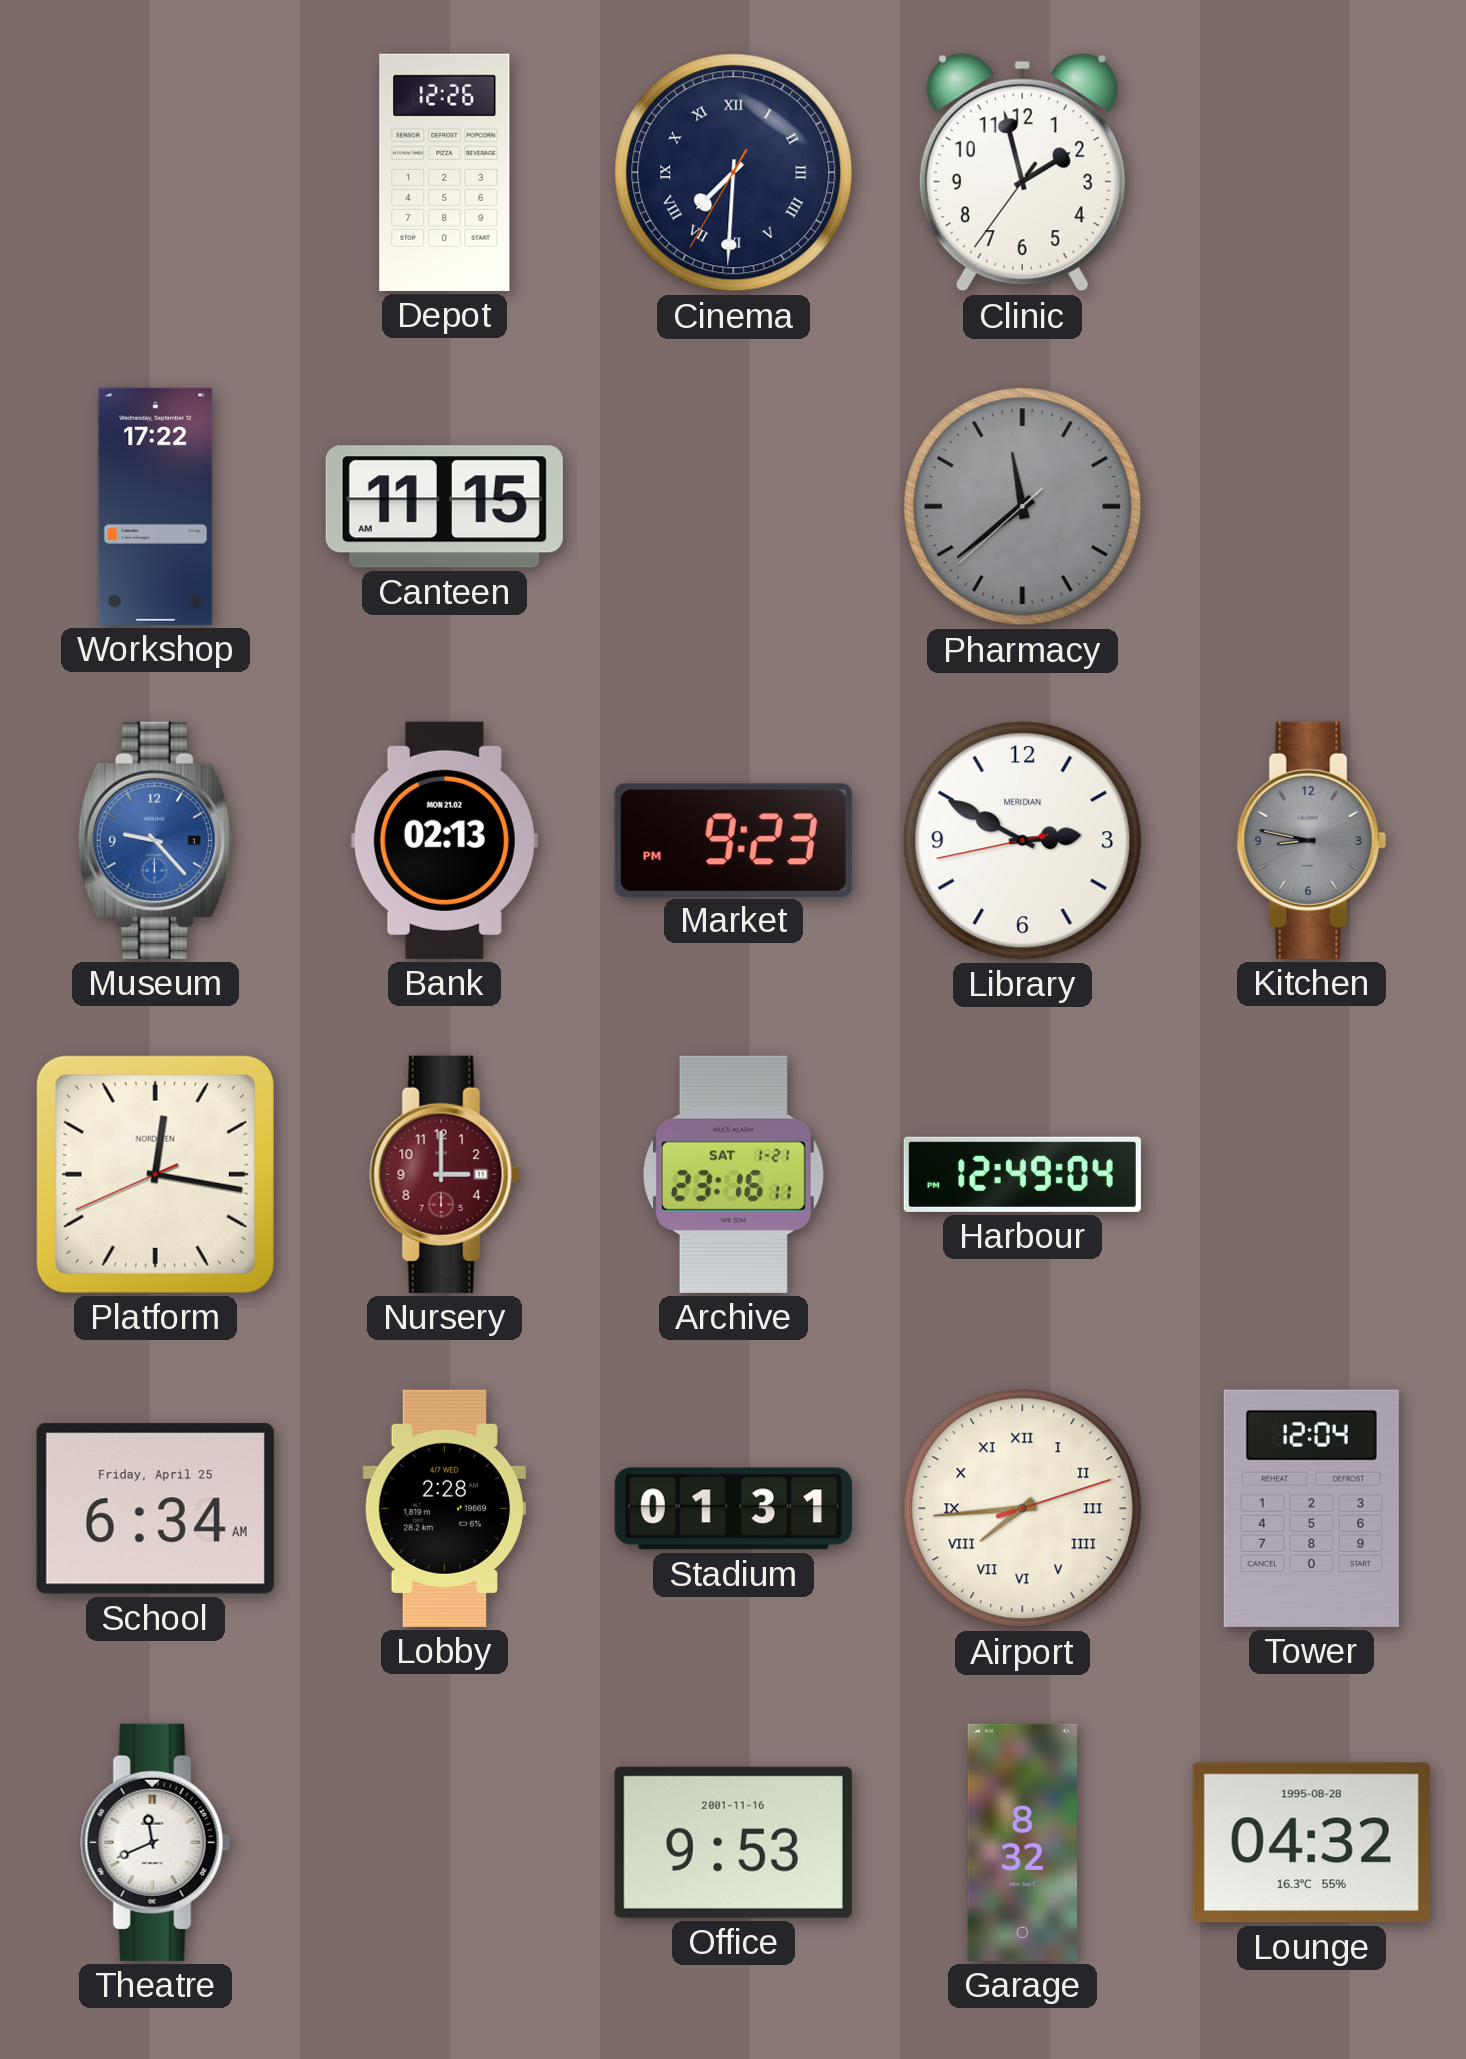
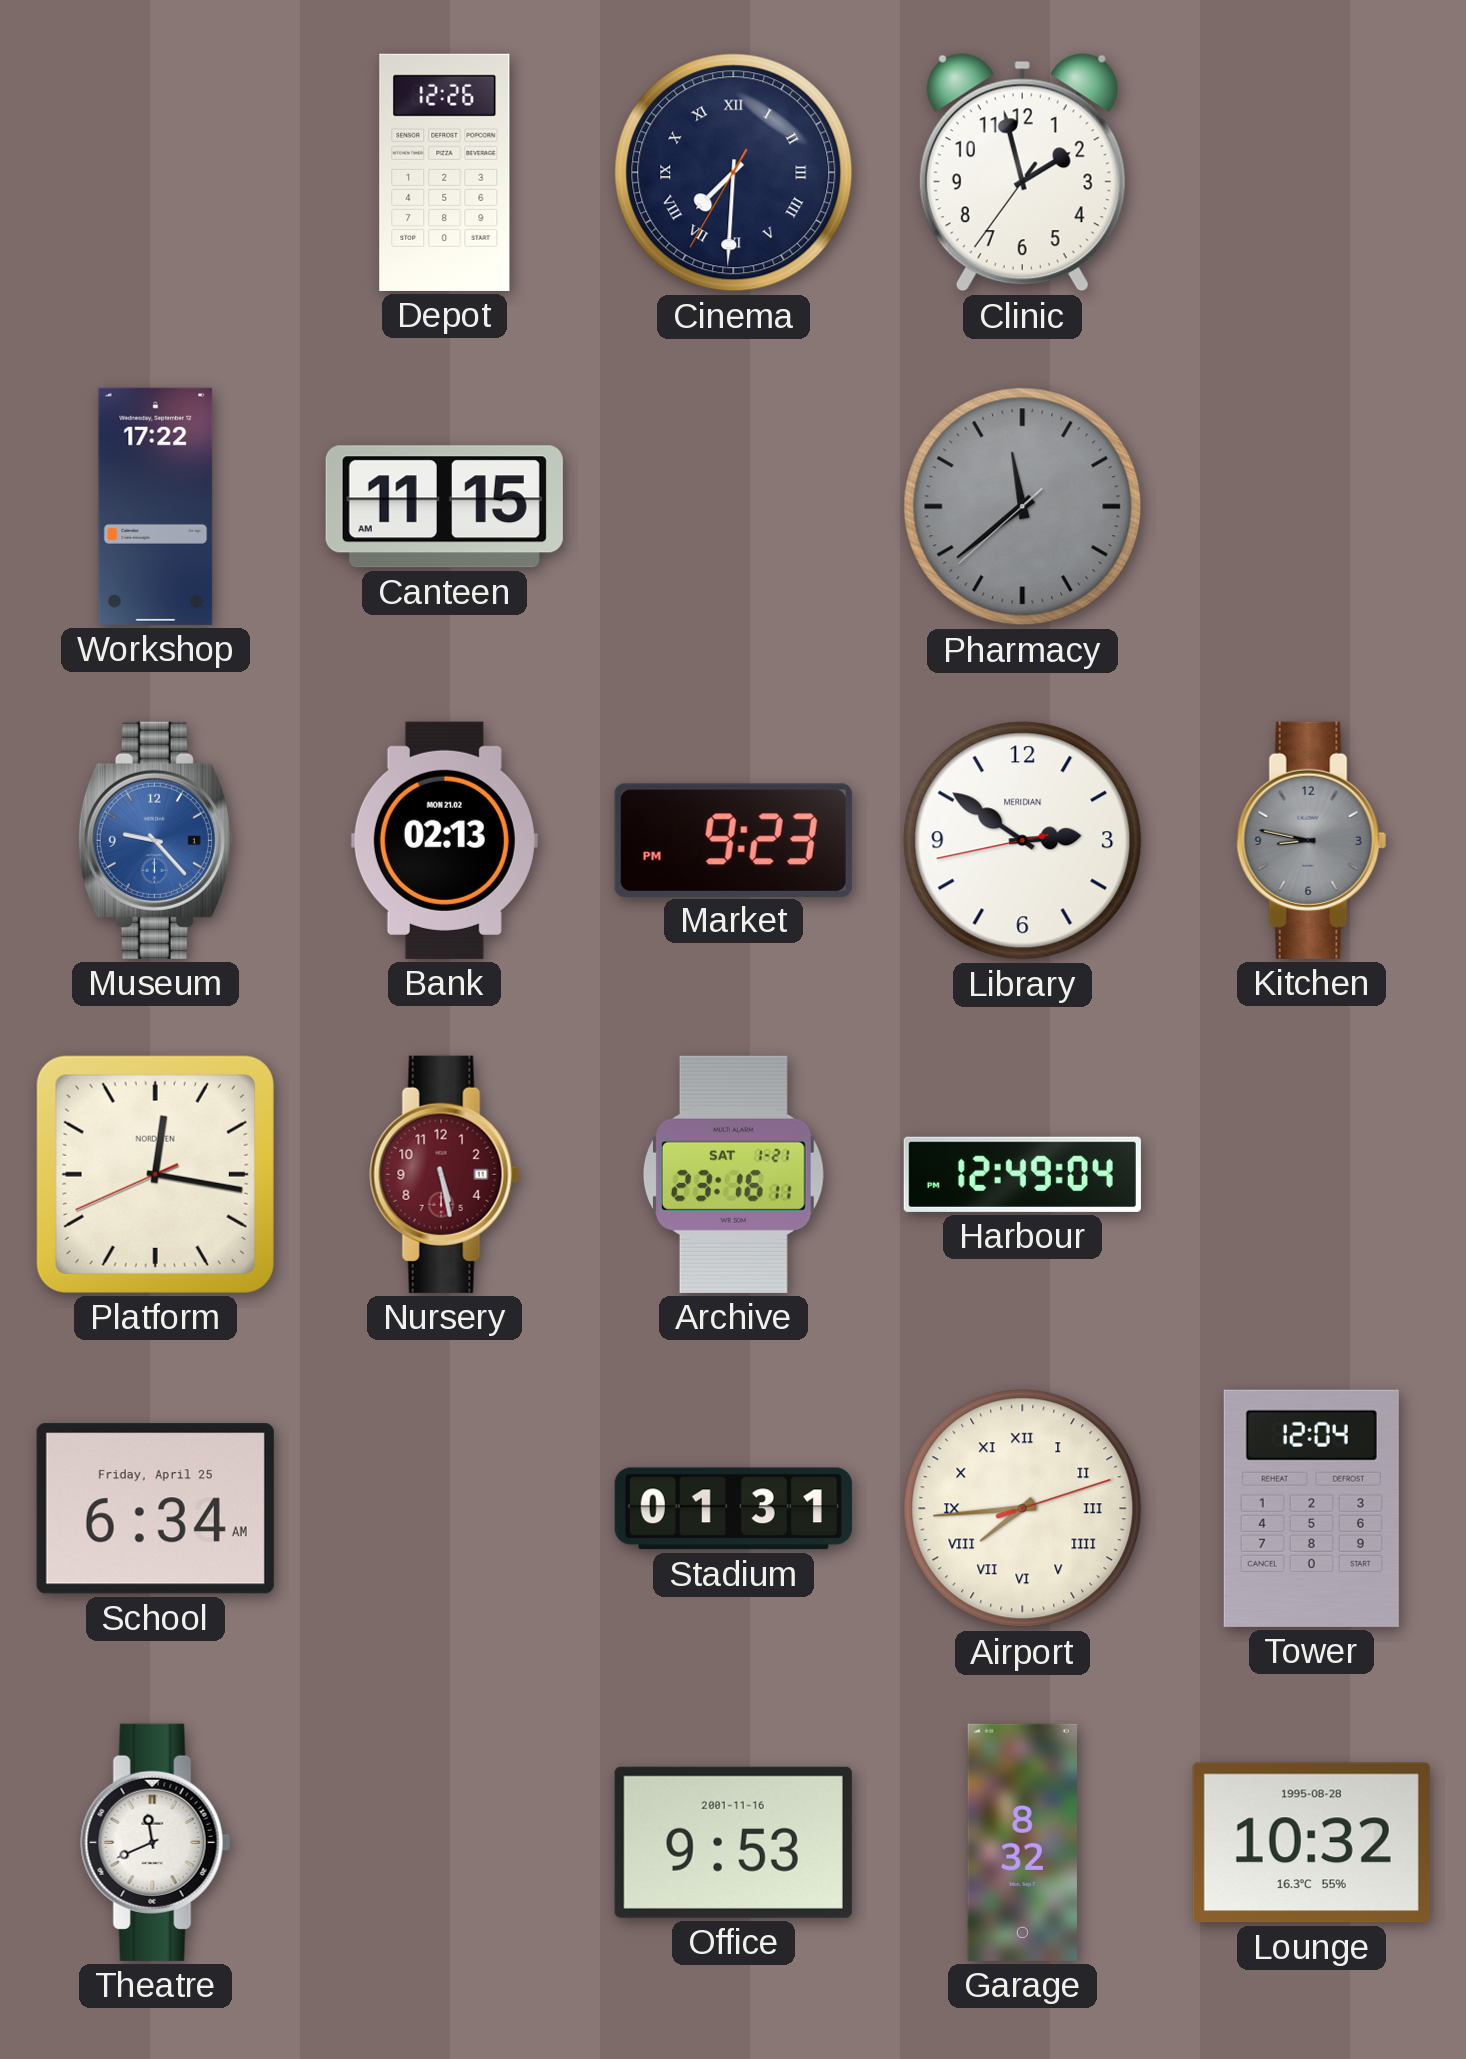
Library: 2:49 -> 2:50
Nursery: 3:00 -> 5:28
Lobby: 2:28 -> none
Lounge: 04:32 -> 10:32
